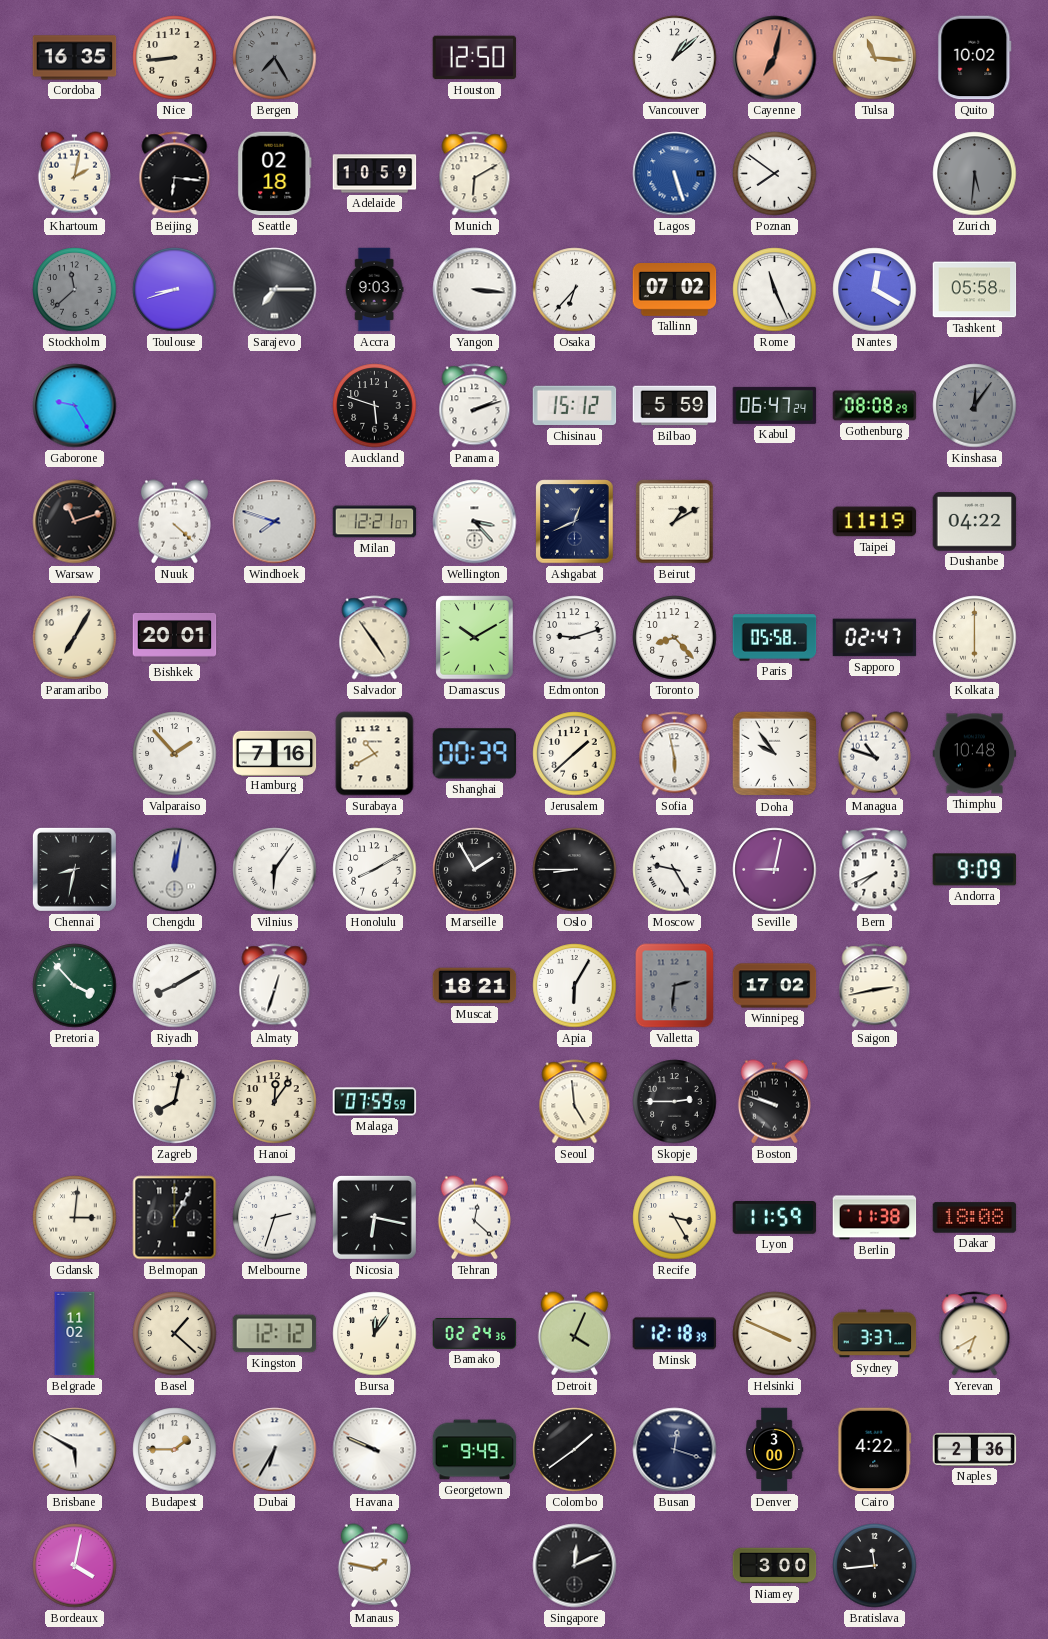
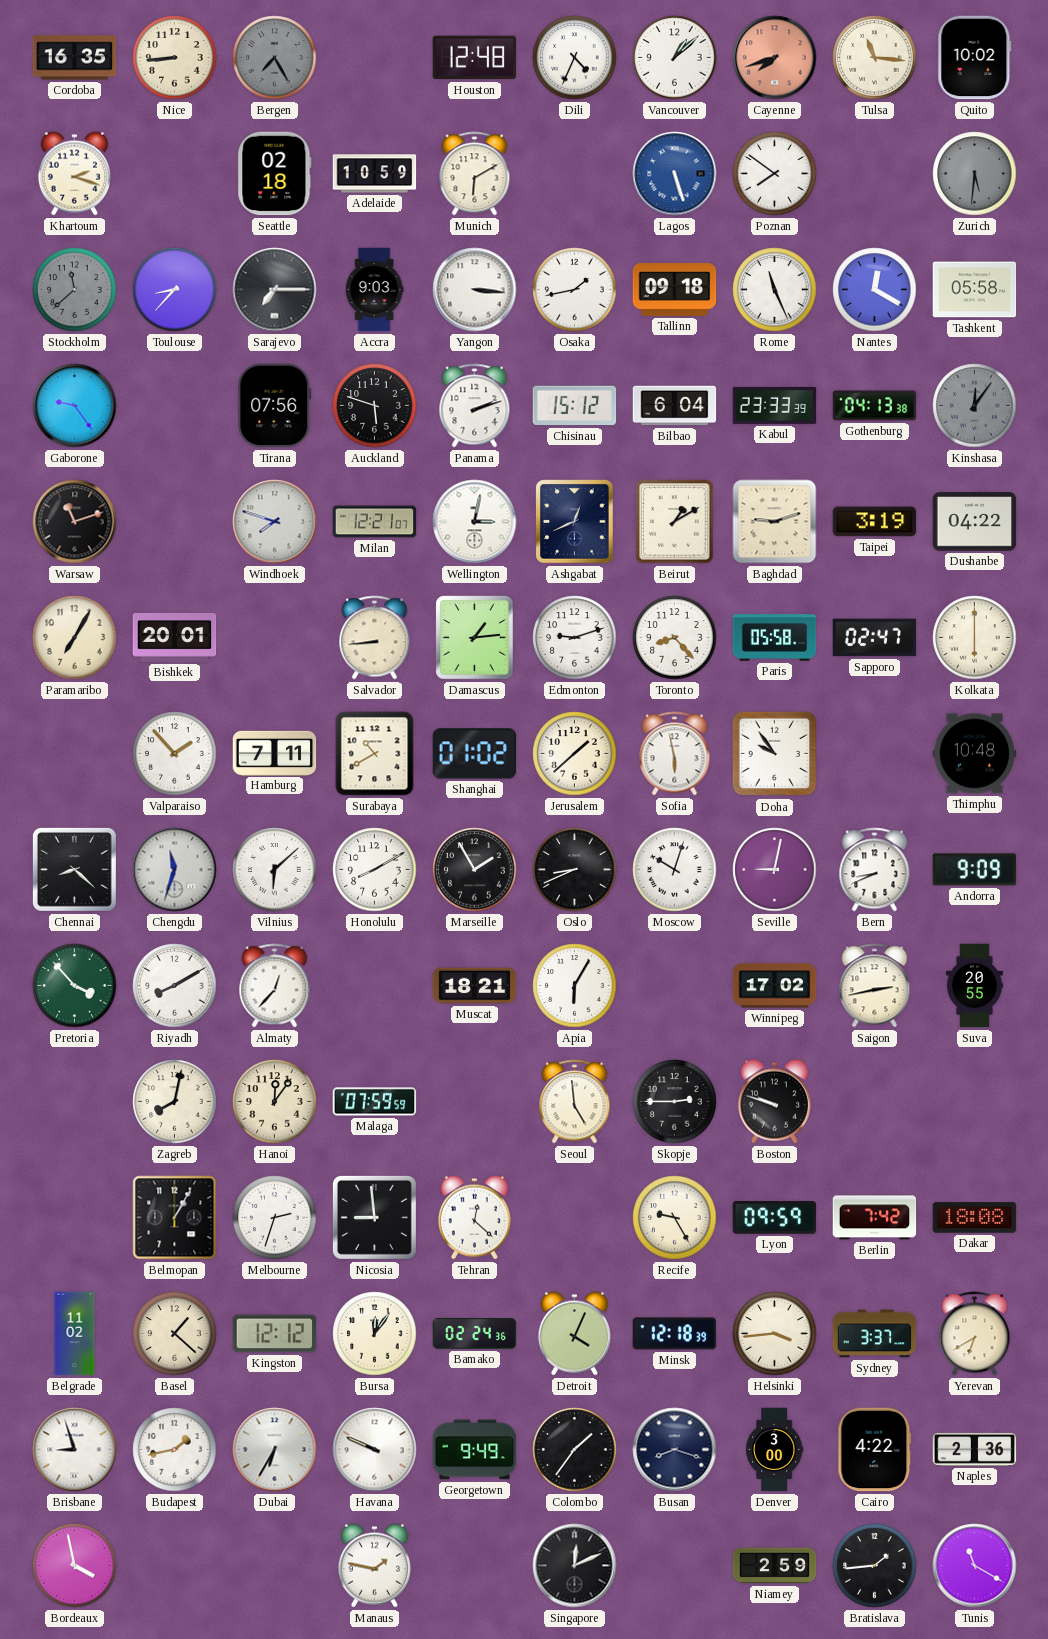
Houston: 12:50 -> 12:48
Dili: none -> 4:34
Cayenne: 7:02 -> 7:42
Khartoum: 2:02 -> 2:18
Beijing: 6:16 -> none
Toulouse: 8:42 -> 8:37
Osaka: 6:37 -> 1:43
Tallinn: 07:02 -> 09:18
Gaborone: 9:25 -> 9:24
Tirana: none -> 07:56
Bilbao: 5:59 -> 6:04
Kabul: 06:47 -> 23:33
Gothenburg: 08:08 -> 04:13
Nuuk: 4:22 -> none
Wellington: 3:23 -> 3:02
Baghdad: none -> 9:12
Taipei: 11:19 -> 3:19
Salvador: 4:54 -> 8:44
Damascus: 10:10 -> 1:14
Hamburg: 7:16 -> 7:11
Shanghai: 00:39 -> 01:02
Managua: 10:48 -> none
Chennai: 8:32 -> 8:22
Chengdu: 12:02 -> 11:33
Vilnius: 6:06 -> 6:08
Oslo: 8:45 -> 8:41
Moscow: 9:25 -> 10:03
Bern: 7:41 -> 8:41
Almaty: 12:33 -> 12:37
Valletta: 2:31 -> none
Suva: none -> 20:55
Gdansk: 3:01 -> none
Nicosia: 6:17 -> 8:59
Recife: 3:25 -> 9:25
Lyon: 11:59 -> 09:59
Berlin: 11:38 -> 7:42
Helsinki: 3:49 -> 3:44
Brisbane: 5:50 -> 8:57
Budapest: 1:45 -> 1:43
Colombo: 1:39 -> 1:36
Busan: 12:18 -> 8:18
Bordeaux: 4:02 -> 3:58
Niamey: 3:00 -> 2:59
Bratislava: 11:44 -> 1:44
Tunis: none -> 11:20
